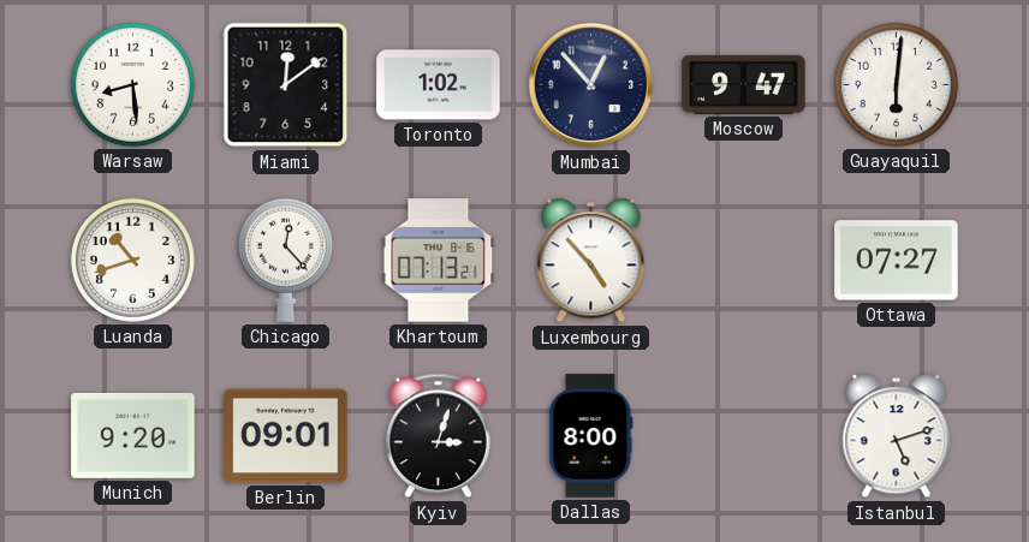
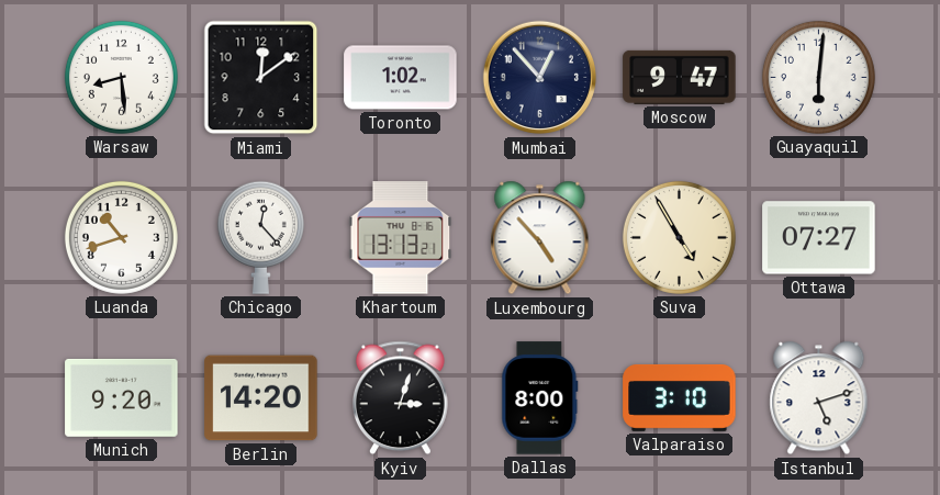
Khartoum: 07:13 -> 13:13
Suva: none -> 4:55
Berlin: 09:01 -> 14:20
Valparaiso: none -> 3:10
